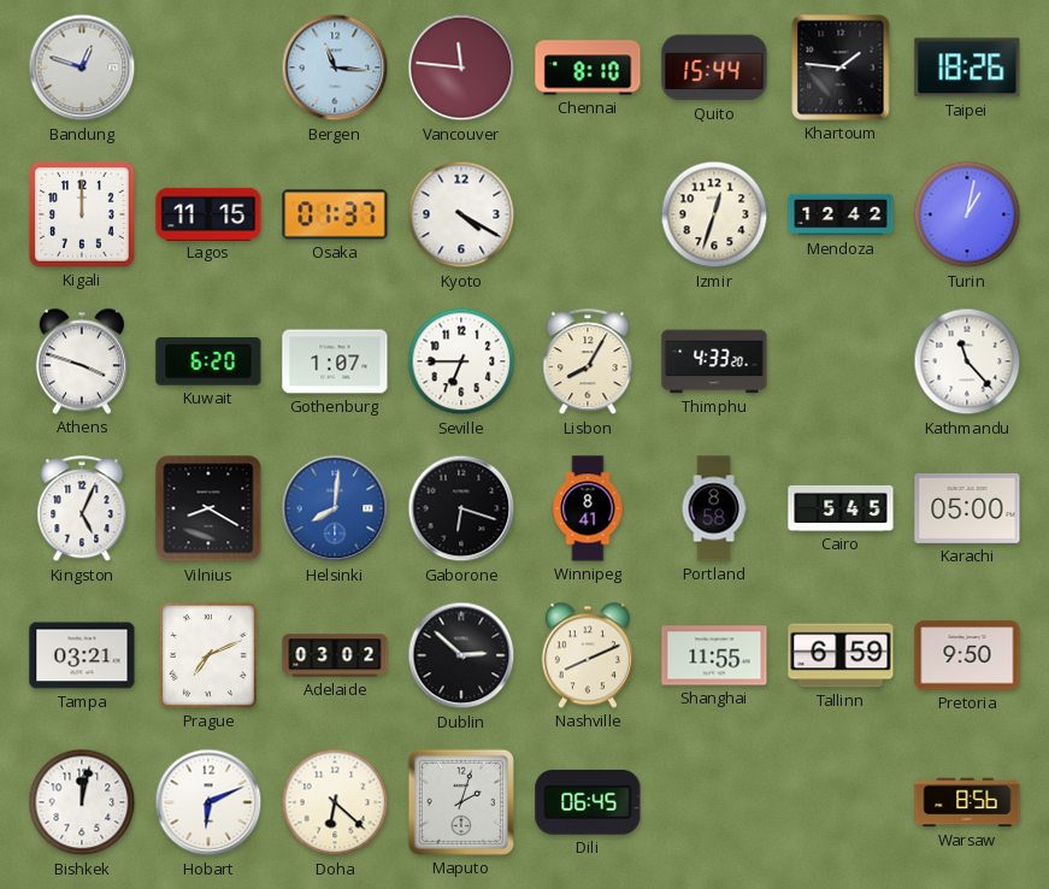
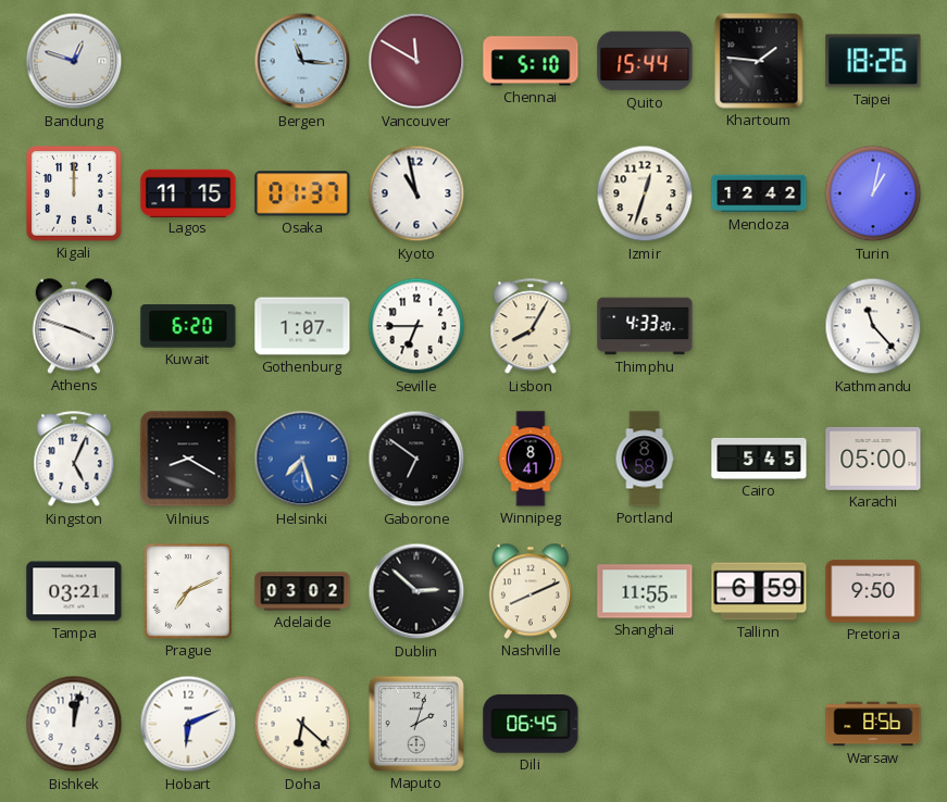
Vancouver: 11:46 -> 11:50
Chennai: 8:10 -> 5:10
Kyoto: 4:20 -> 10:58
Helsinki: 8:01 -> 7:27
Gaborone: 6:18 -> 6:51
